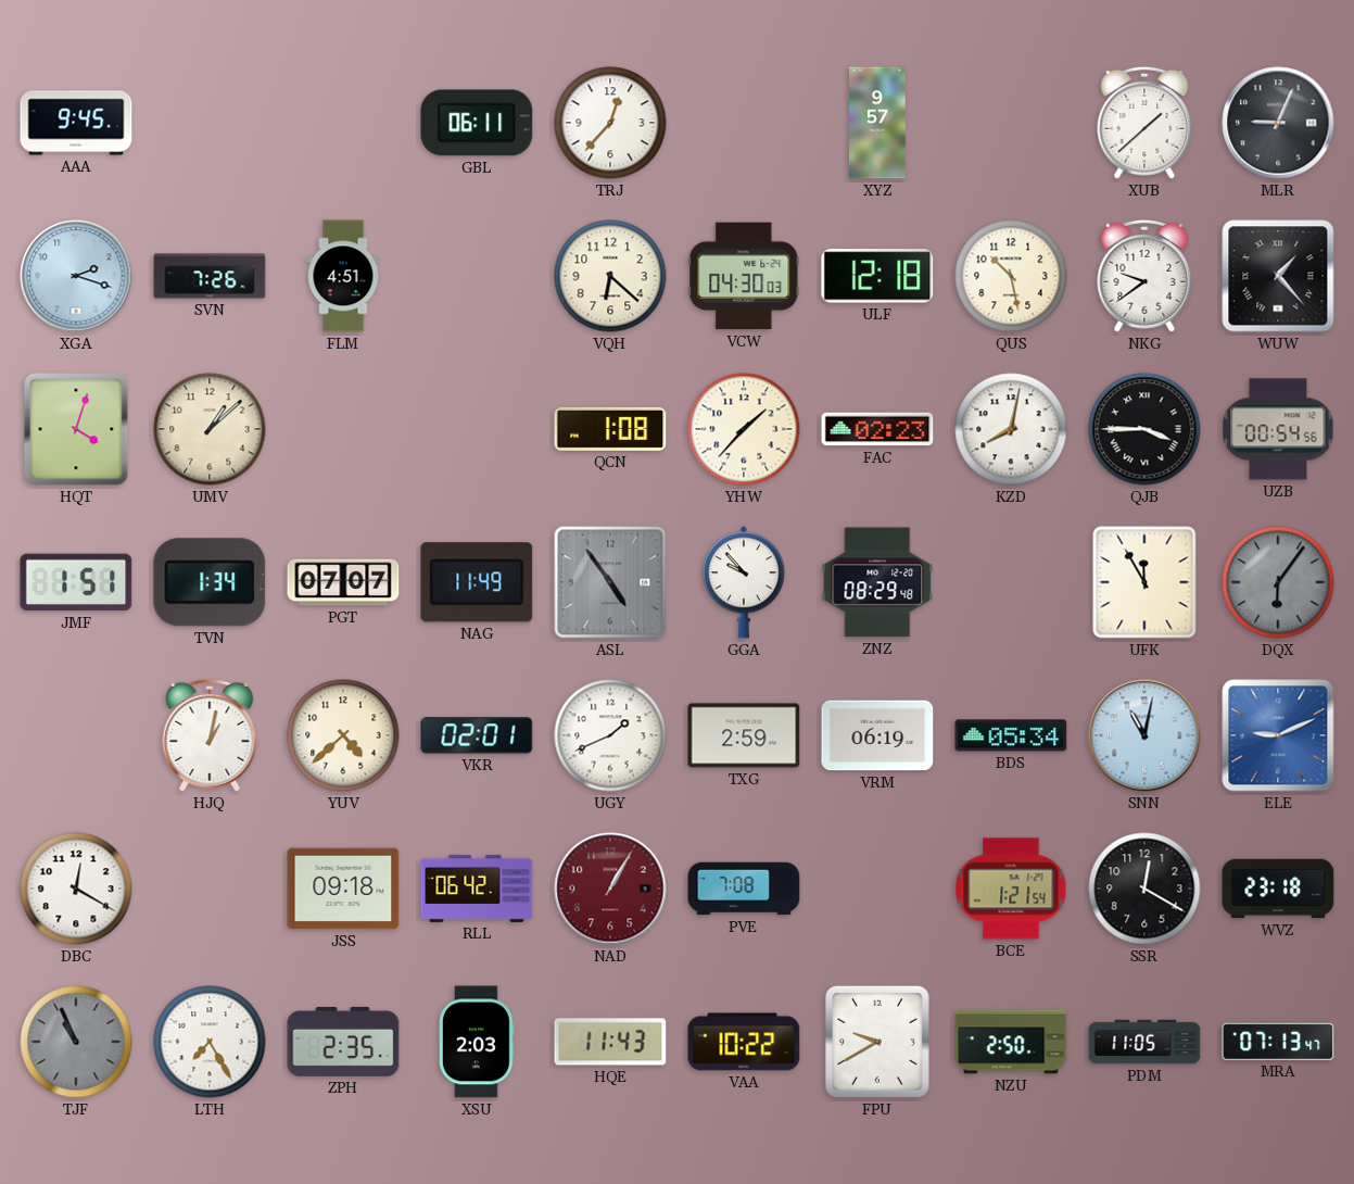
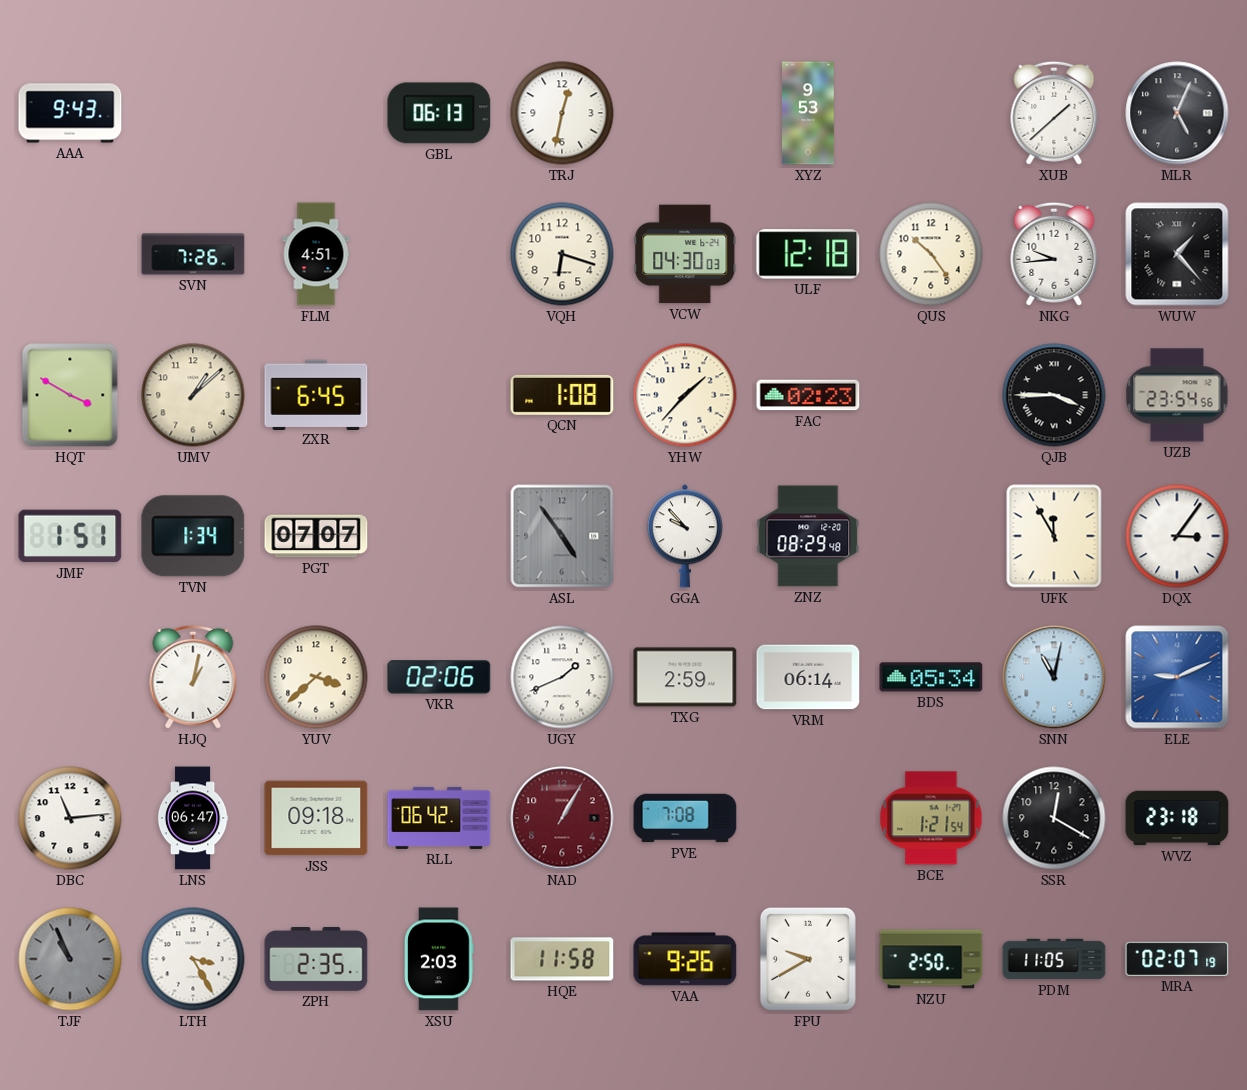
AAA: 9:45 -> 9:43
GBL: 06:11 -> 06:13
TRJ: 12:37 -> 12:32
XYZ: 9:57 -> 9:53
MLR: 9:04 -> 5:04
XGA: 2:18 -> none
VQH: 6:22 -> 6:18
QUS: 10:28 -> 10:24
NKG: 9:39 -> 9:44
HQT: 4:03 -> 3:50
ZXR: none -> 6:45
KZD: 8:02 -> none
UZB: 00:54 -> 23:54
NAG: 11:49 -> none
DQX: 6:06 -> 3:06
DQX dial: grey -> white
YUV: 4:38 -> 3:38
VKR: 02:01 -> 02:06
VRM: 06:19 -> 06:14
DBC: 12:20 -> 11:14
LNS: none -> 06:47
LTH: 7:25 -> 3:25
HQE: 11:43 -> 11:58
VAA: 10:22 -> 9:26
MRA: 07:13 -> 02:07
